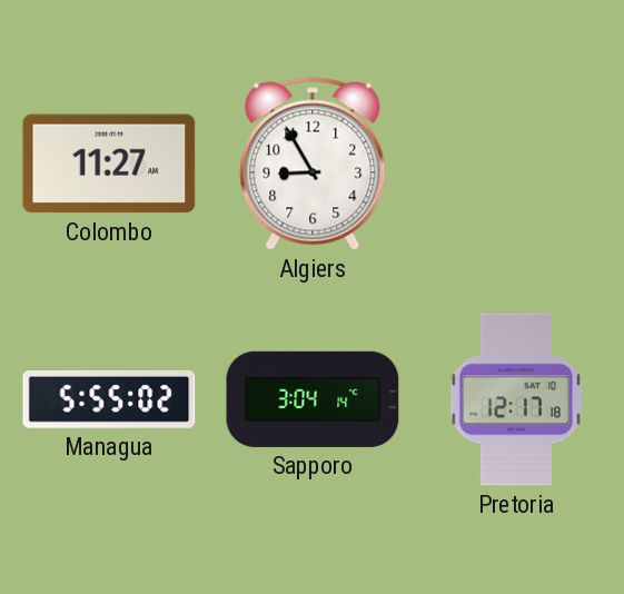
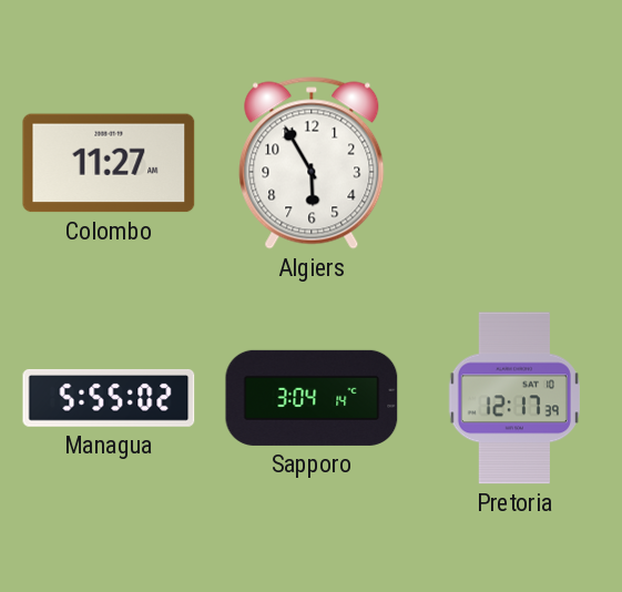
Algiers: 8:55 -> 5:55
Pretoria: 12:17:18 -> 12:17:39
